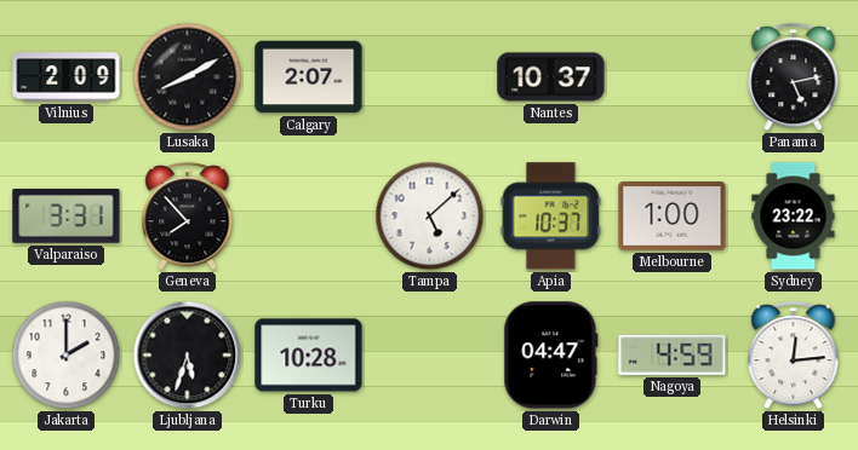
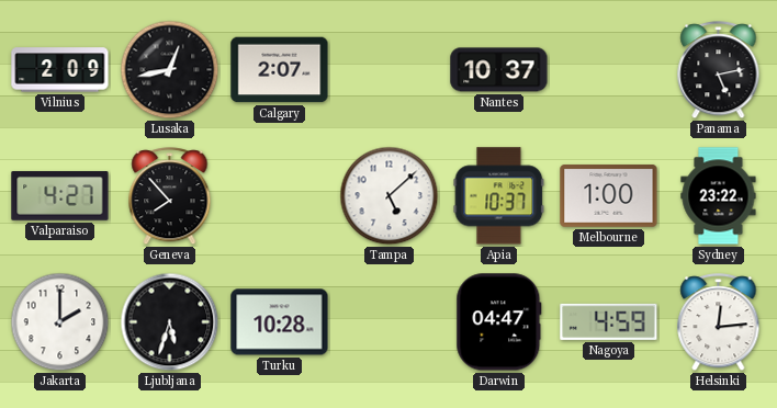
Lusaka: 8:10 -> 12:43
Valparaiso: 3:31 -> 4:27
